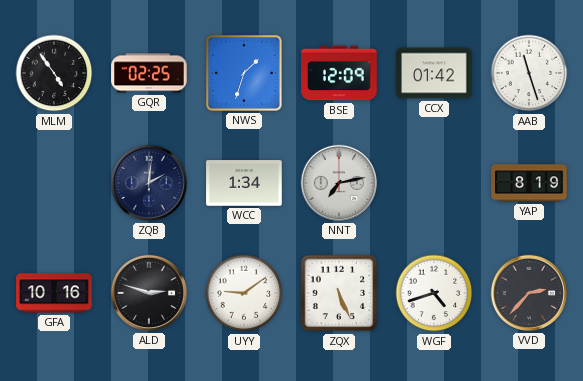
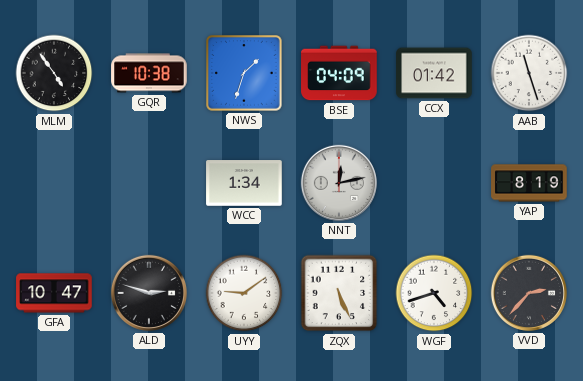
GQR: 02:25 -> 10:38
BSE: 12:09 -> 04:09
ZQB: 2:01 -> none
NNT: 7:13 -> 12:13
GFA: 10:16 -> 10:47
